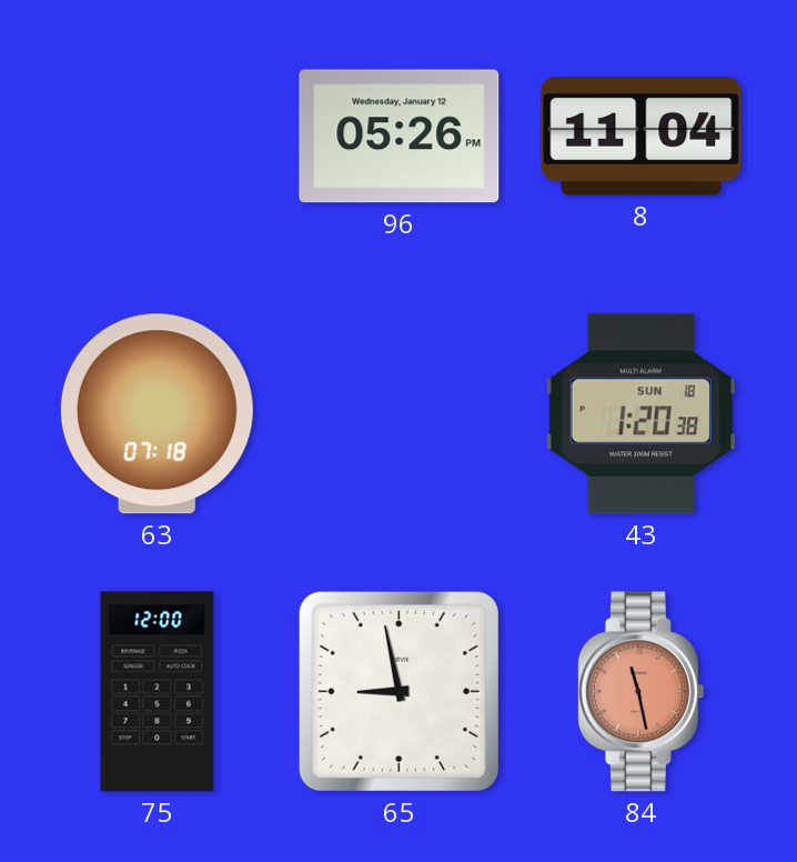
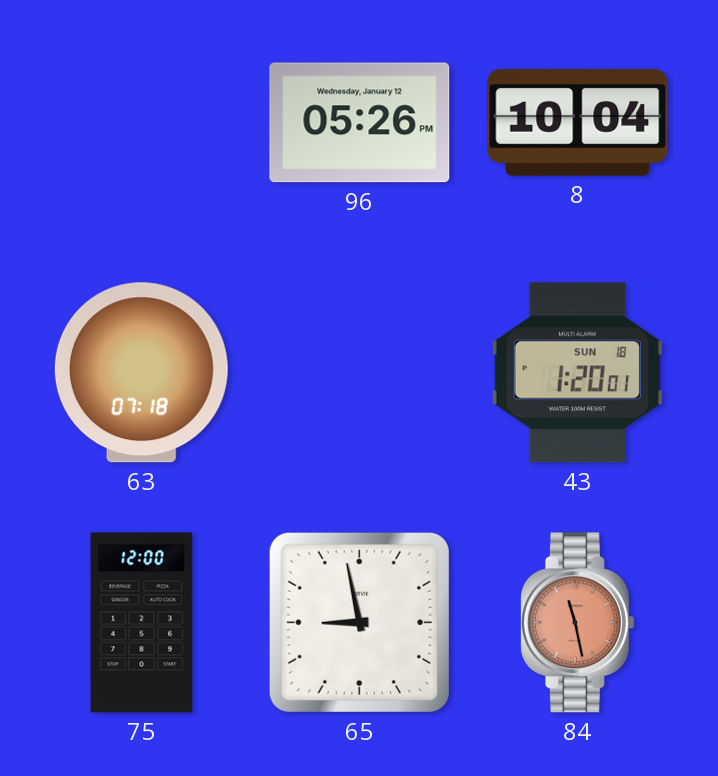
8: 11:04 -> 10:04
43: 1:20:38 -> 1:20:01
